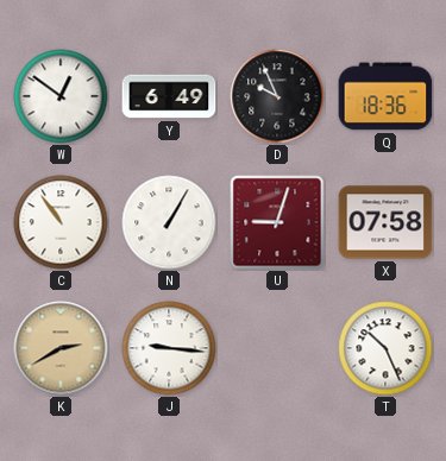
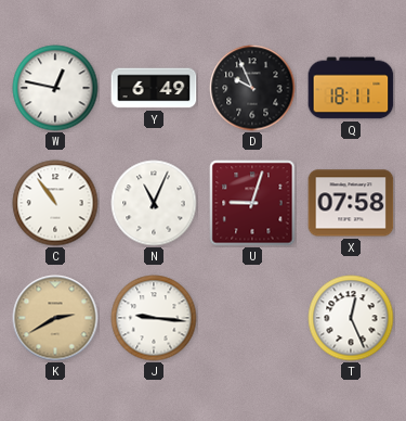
W: 12:51 -> 12:47
Q: 18:36 -> 18:11
N: 1:05 -> 11:04
T: 10:26 -> 12:26
